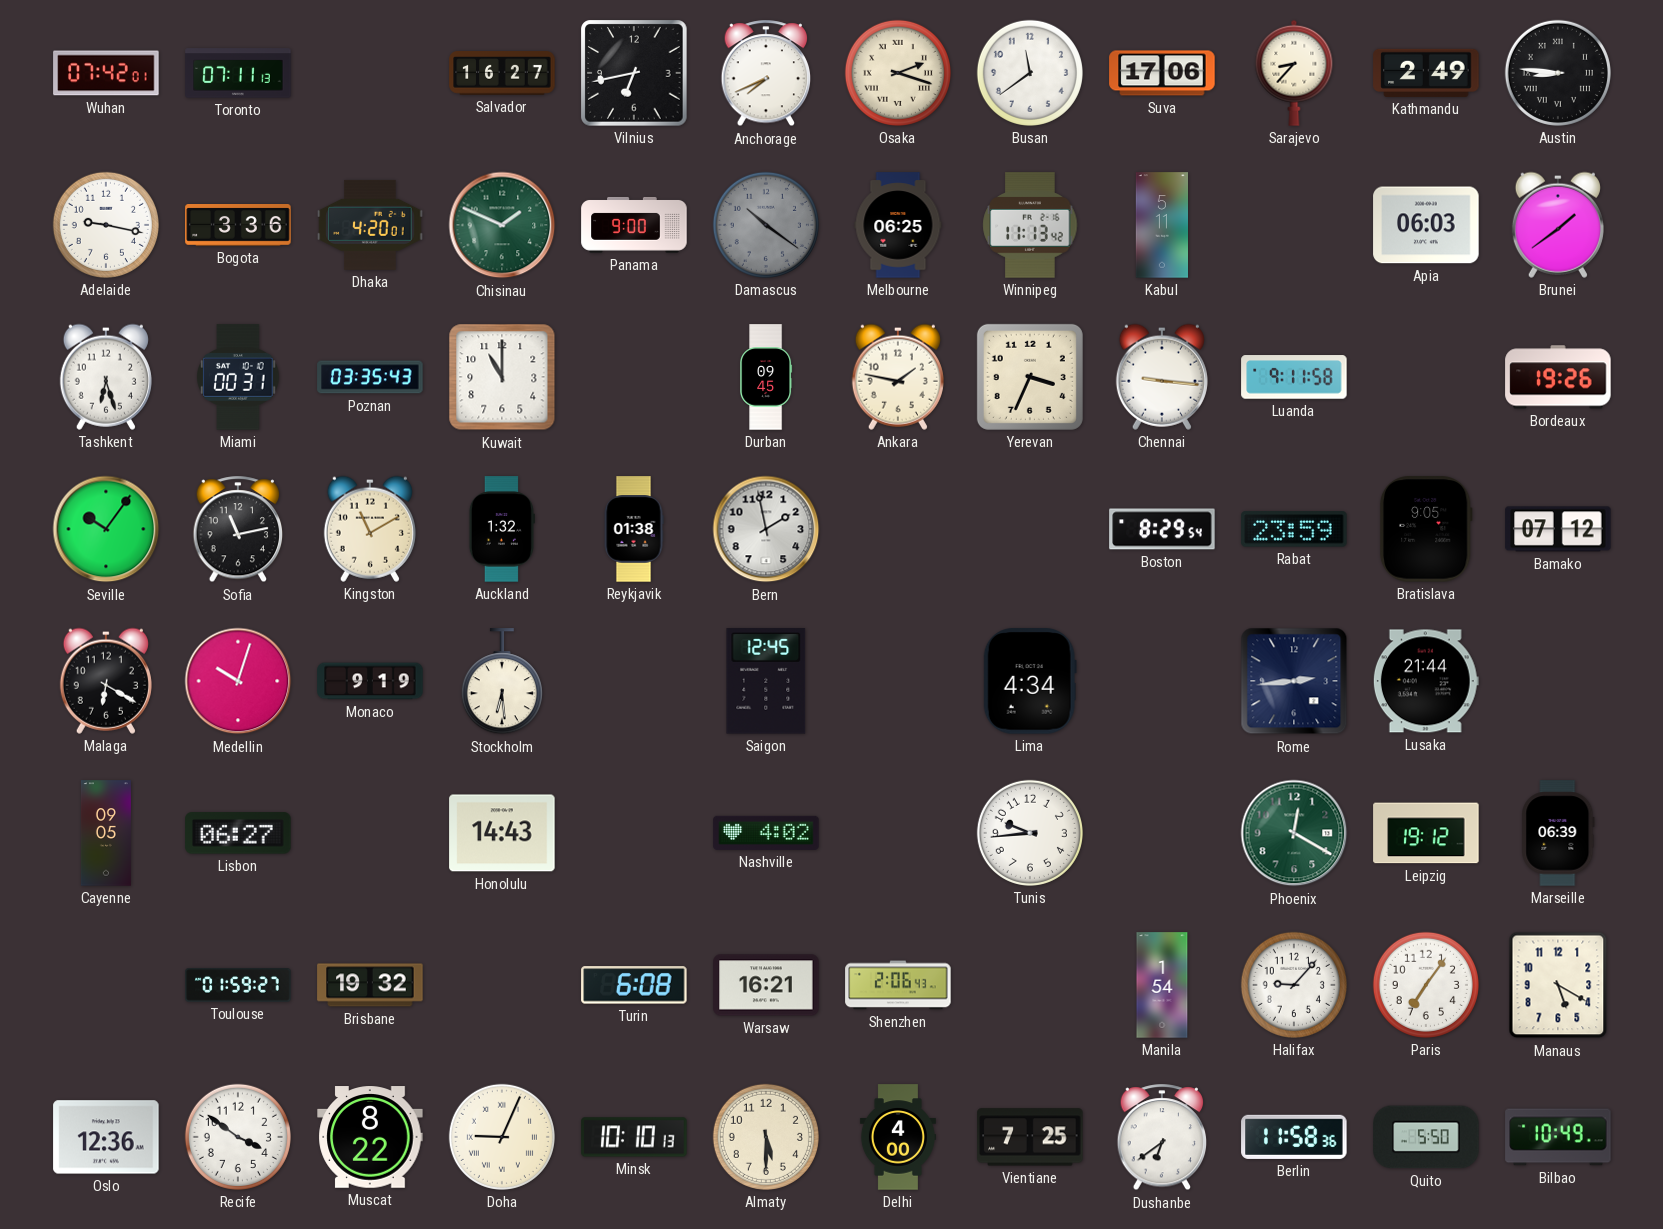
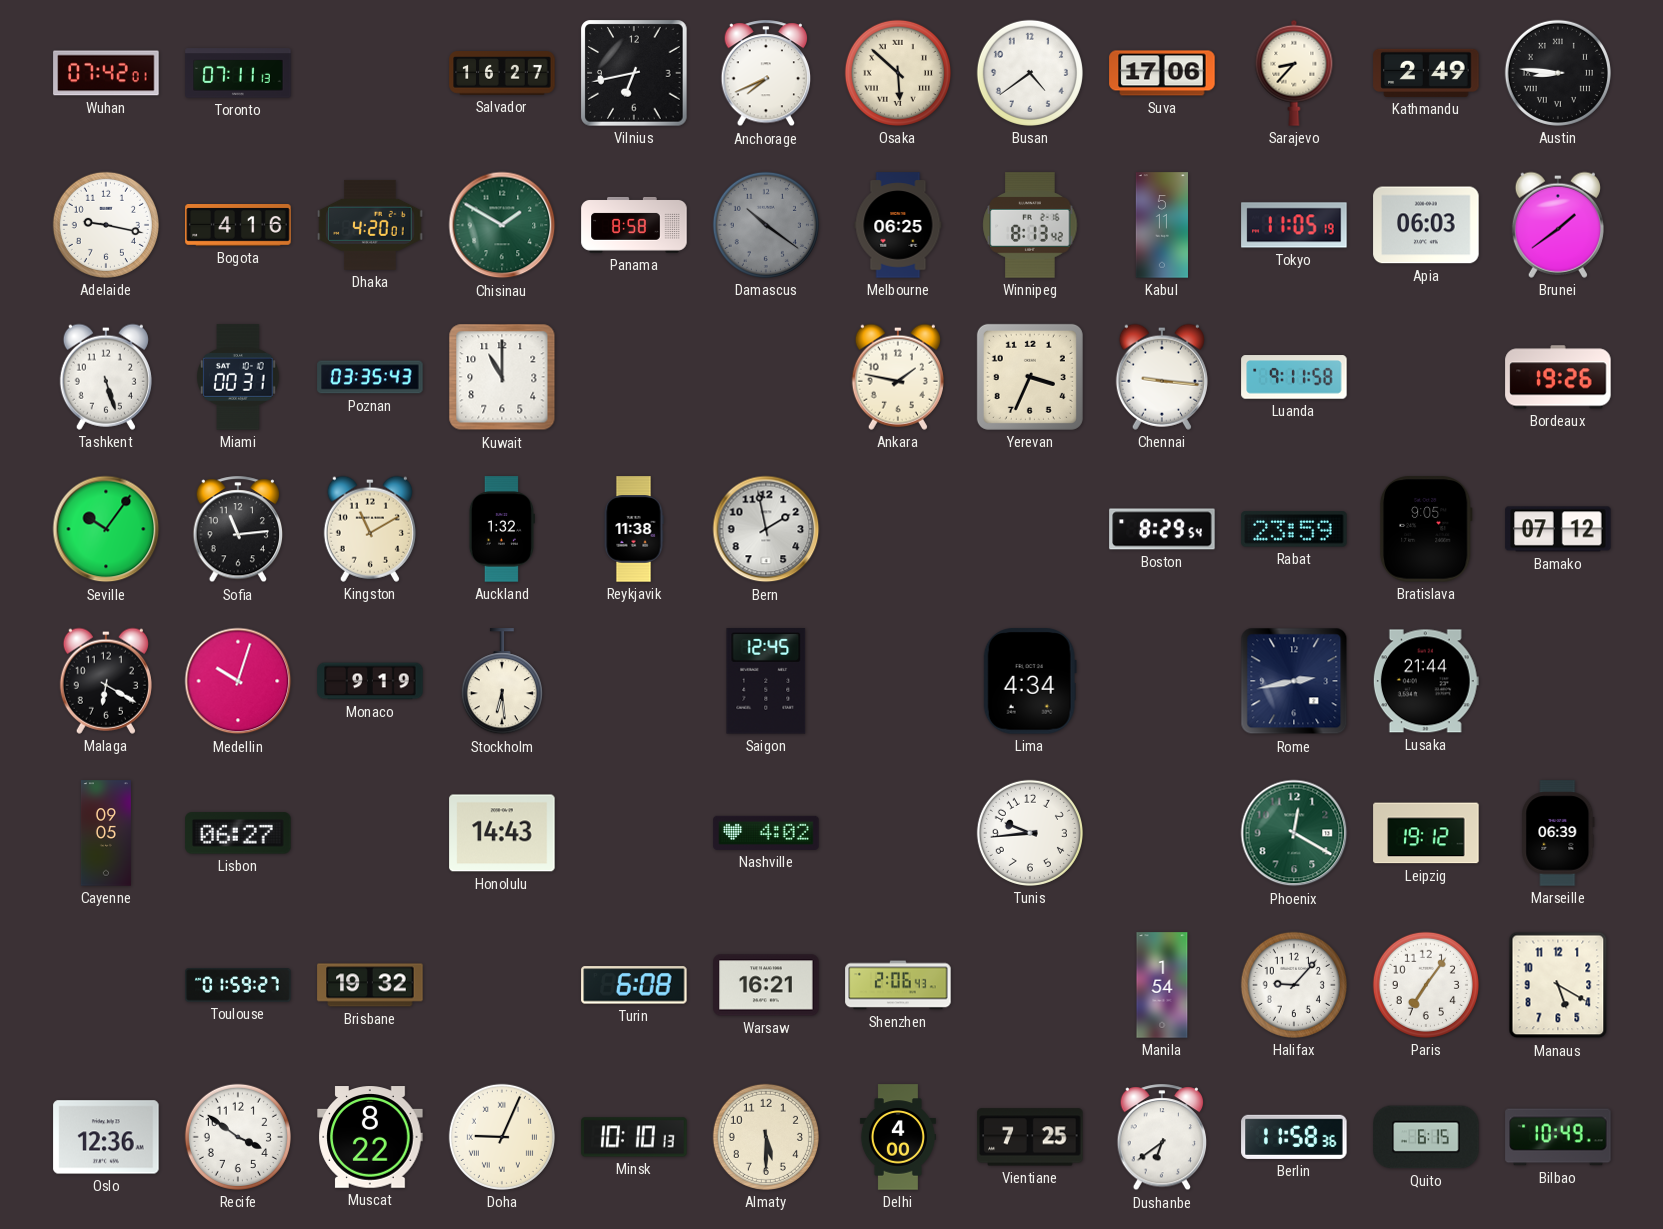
Osaka: 2:18 -> 5:52
Busan: 11:39 -> 4:39
Bogota: 3:36 -> 4:16
Chisinau: 1:49 -> 1:50
Panama: 9:00 -> 8:58
Winnipeg: 11:13 -> 8:13
Tokyo: none -> 11:05
Tashkent: 6:27 -> 5:27
Durban: 09:45 -> none
Sofia: 11:13 -> 11:14
Reykjavik: 01:38 -> 11:38
Rome: 2:44 -> 2:43
Quito: 5:50 -> 6:15
